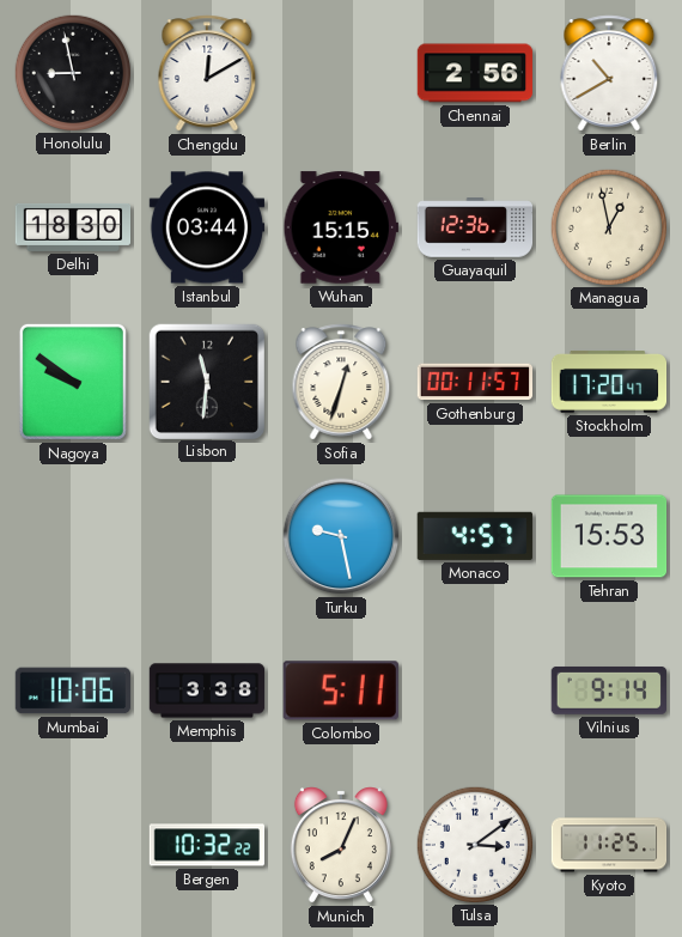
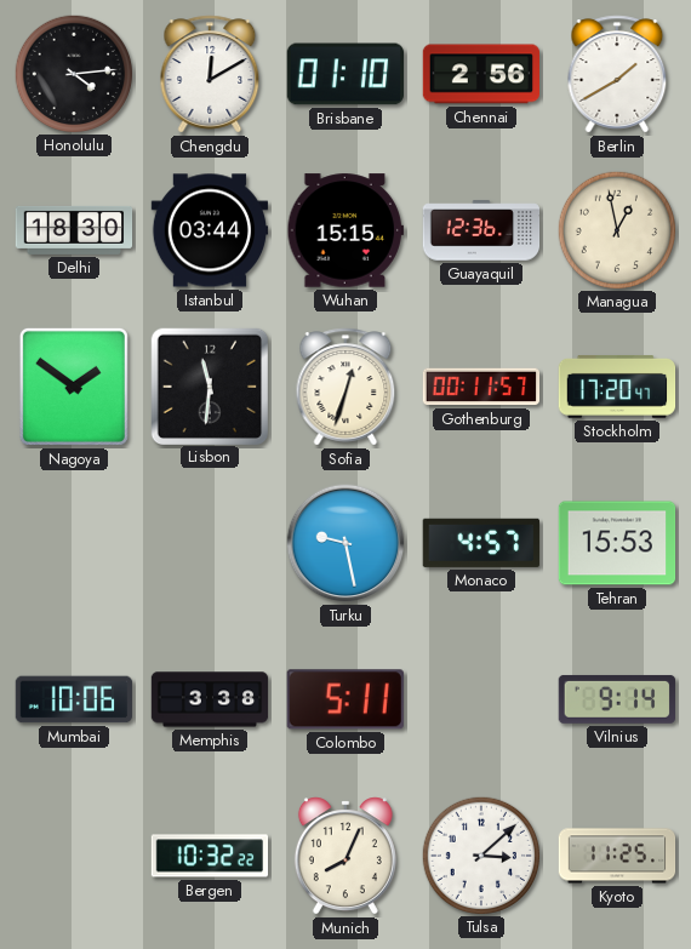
Honolulu: 8:58 -> 4:14
Brisbane: none -> 01:10
Berlin: 10:40 -> 1:40
Nagoya: 9:51 -> 1:51
Tulsa: 3:09 -> 3:08
